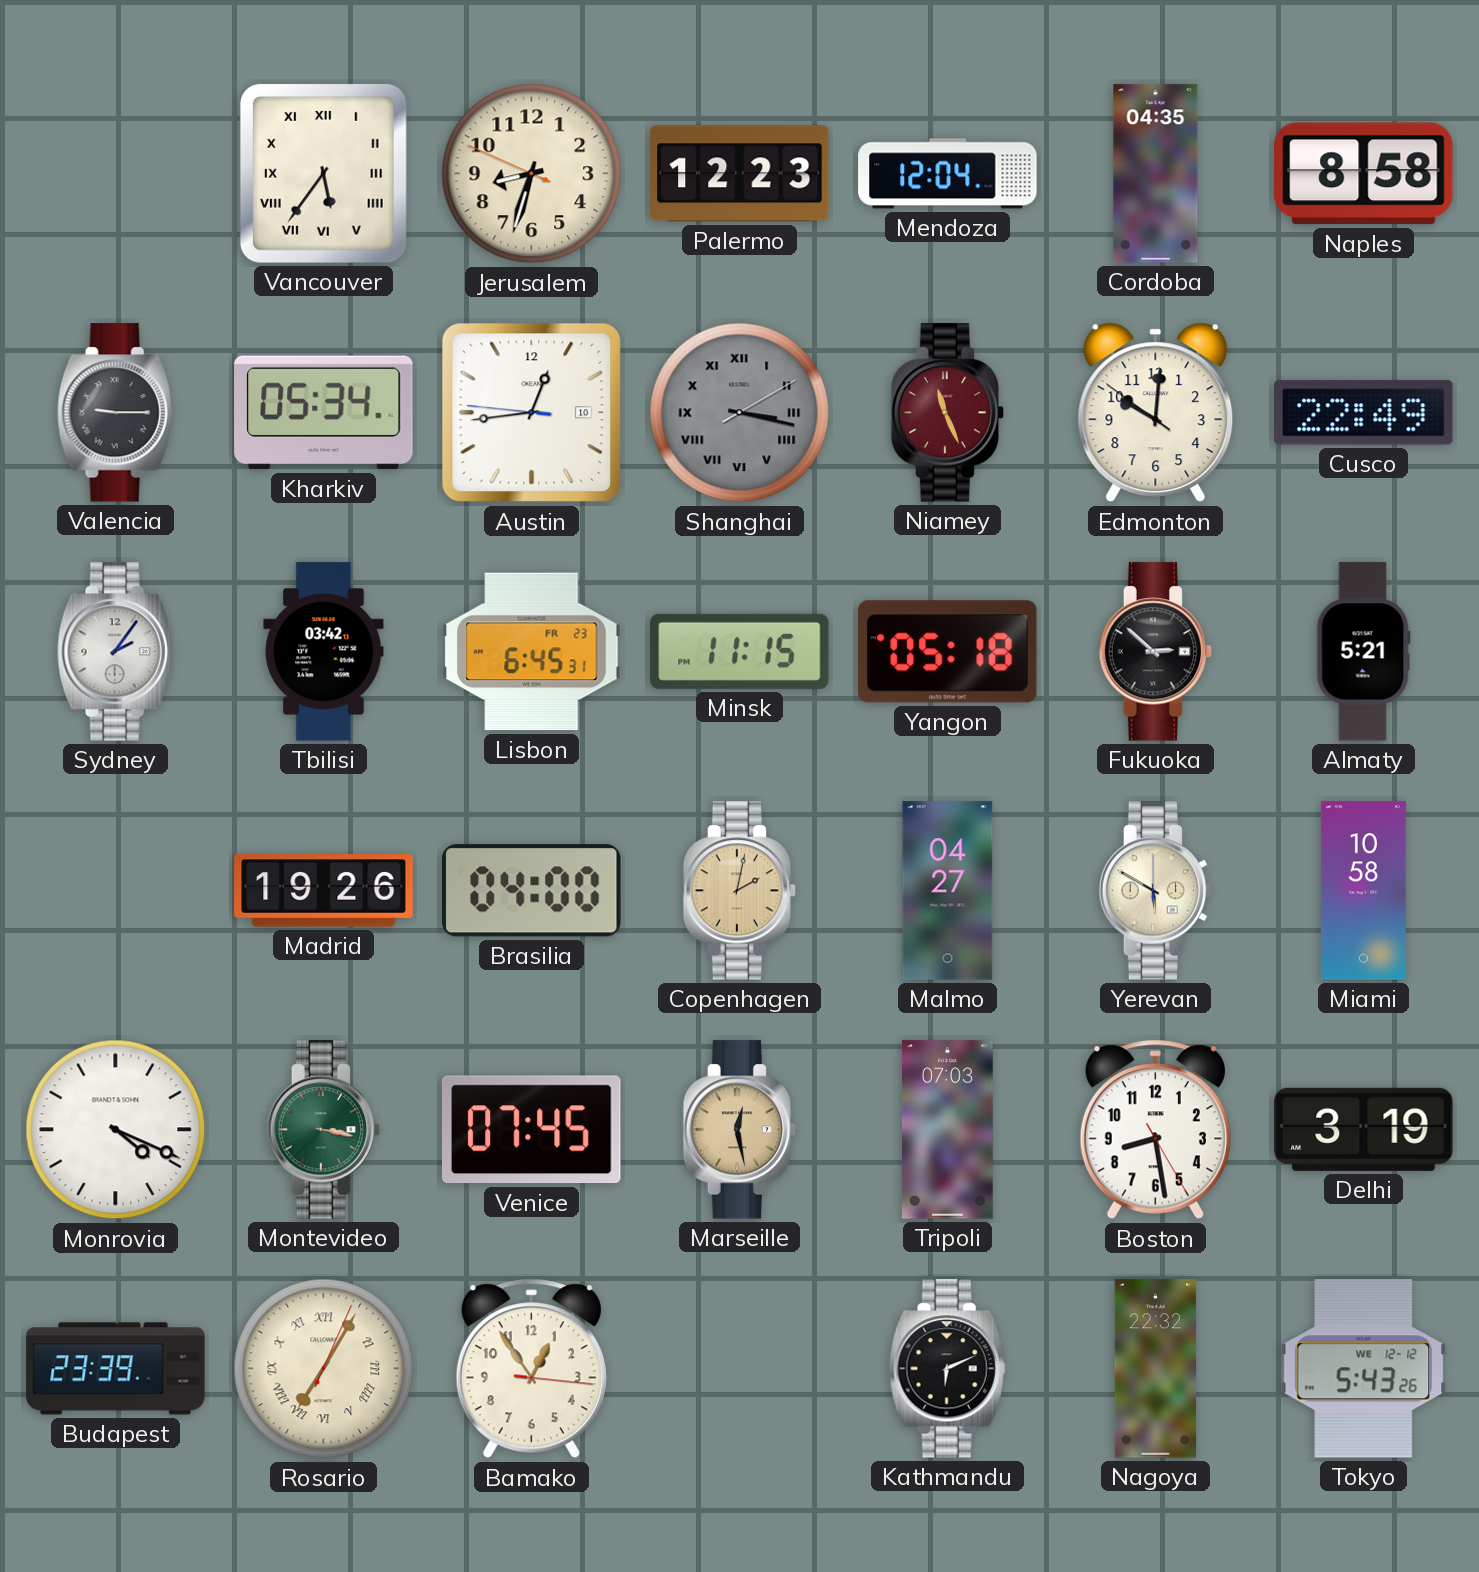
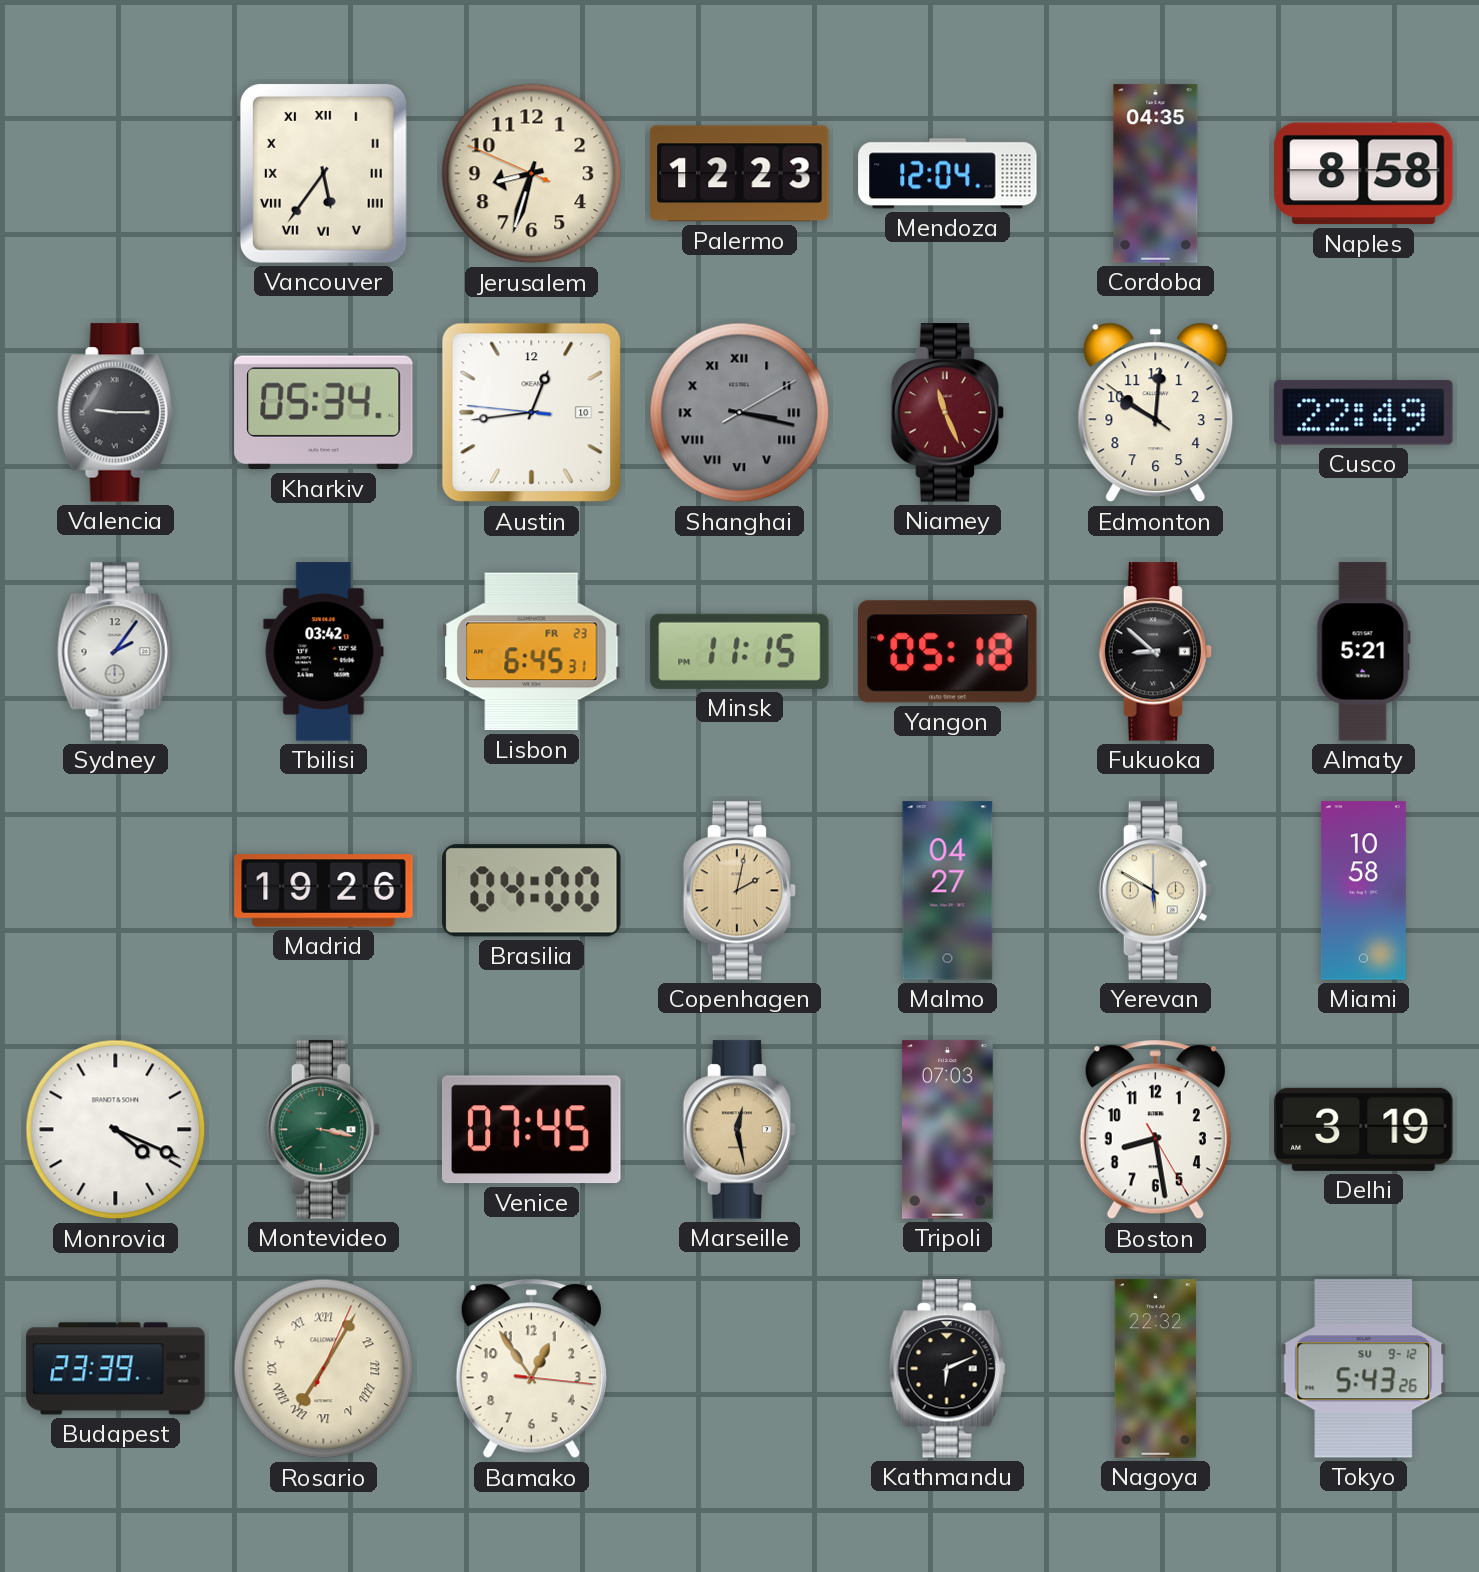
Fukuoka: 2:52 -> 8:52
Tokyo date: WE 12-12 -> SU 9-12
